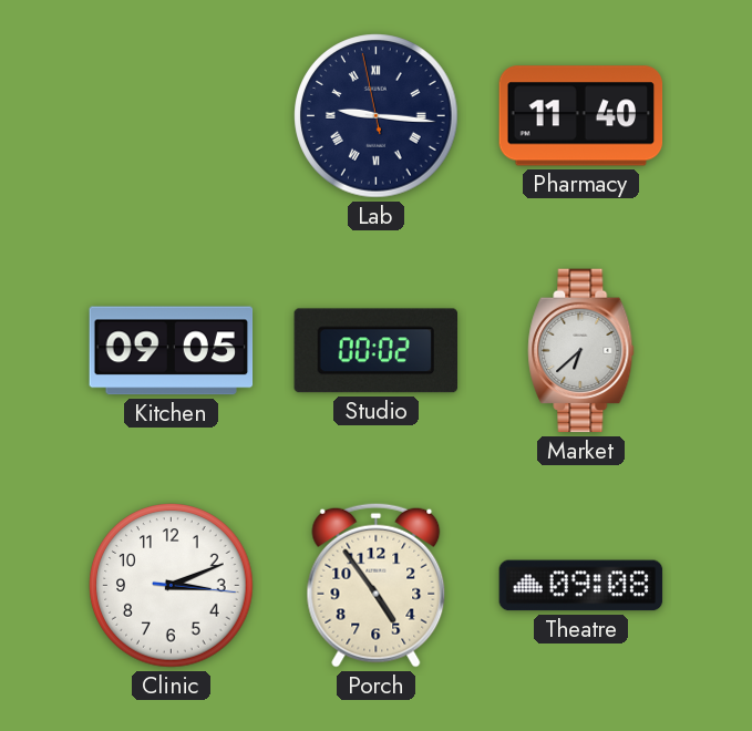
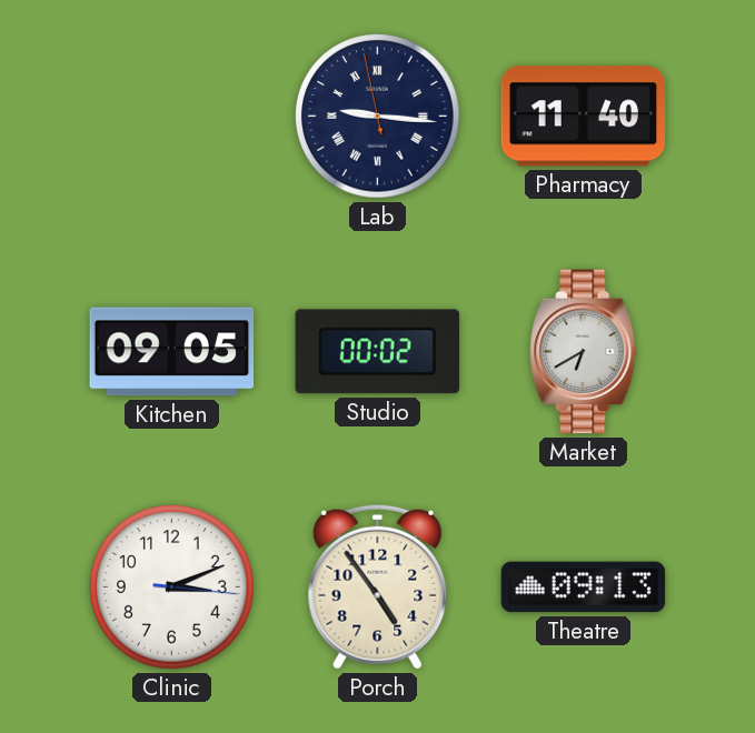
Market: 6:38 -> 6:40
Theatre: 09:08 -> 09:13
